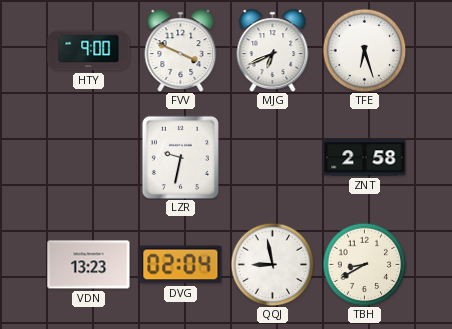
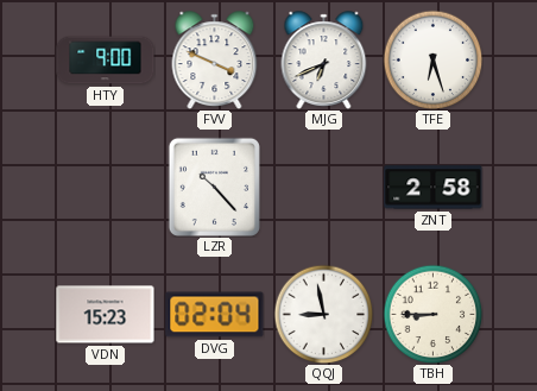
LZR: 9:32 -> 10:23
VDN: 13:23 -> 15:23
TBH: 8:40 -> 8:45
